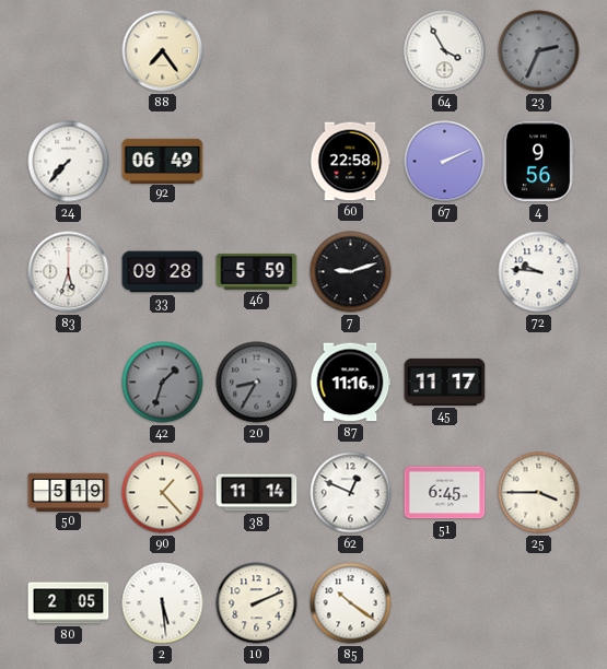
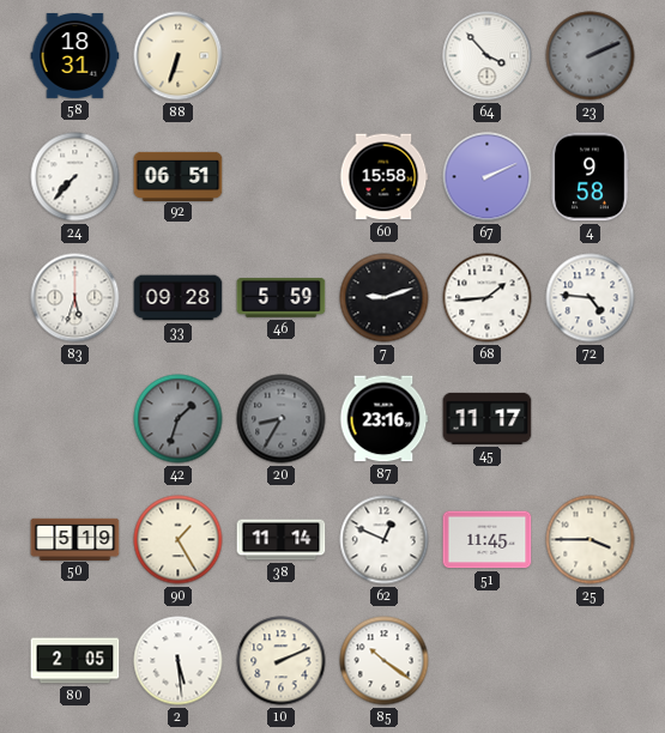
58: none -> 18:31
88: 7:24 -> 6:33
64: 3:55 -> 3:53
23: 2:34 -> 2:11
92: 06:49 -> 06:51
60: 22:58 -> 15:58
4: 9:56 -> 9:58
68: none -> 1:44
72: 9:46 -> 4:46
87: 11:16 -> 23:16
90: 1:23 -> 1:25
51: 6:45 -> 11:45
